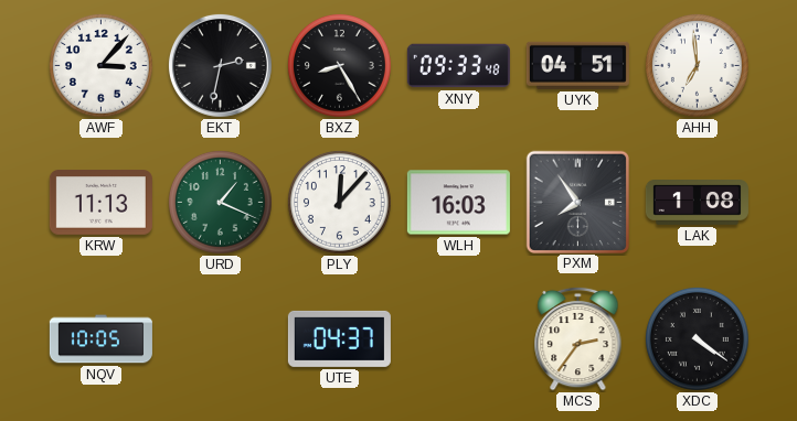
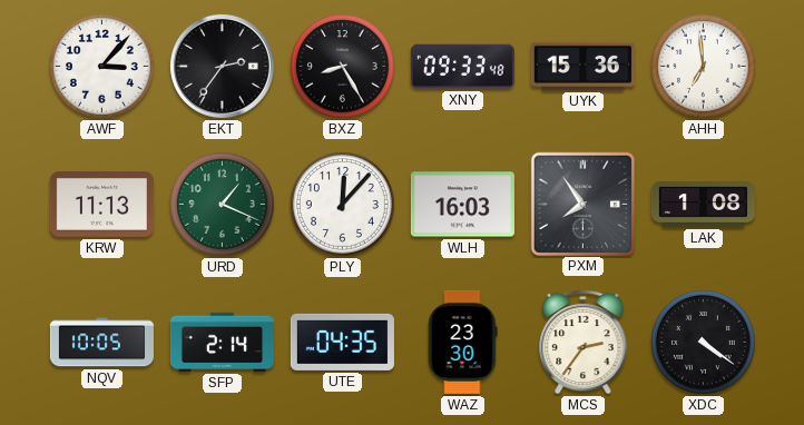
EKT: 2:32 -> 2:36
UYK: 04:51 -> 15:36
SFP: none -> 2:14
UTE: 04:37 -> 04:35
WAZ: none -> 23:30
